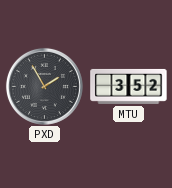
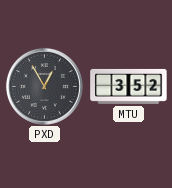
PXD: 1:55 -> 12:55
